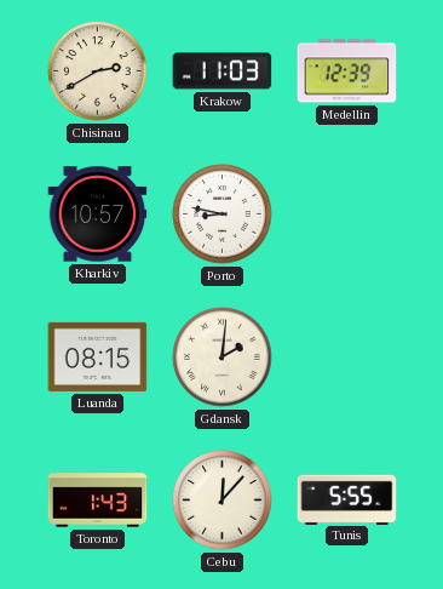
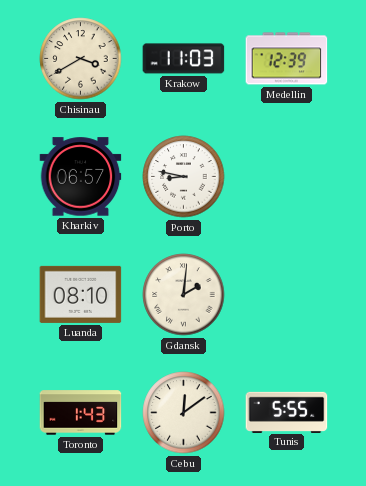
Chisinau: 2:40 -> 3:40
Kharkiv: 10:57 -> 06:57
Luanda: 08:15 -> 08:10
Cebu: 12:07 -> 12:09
